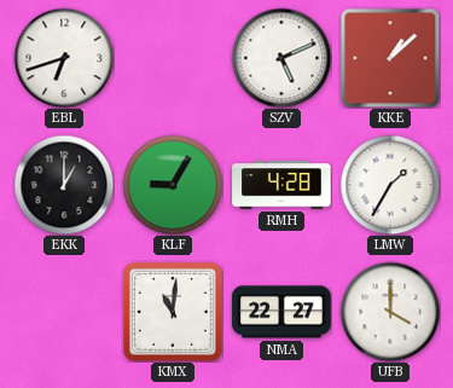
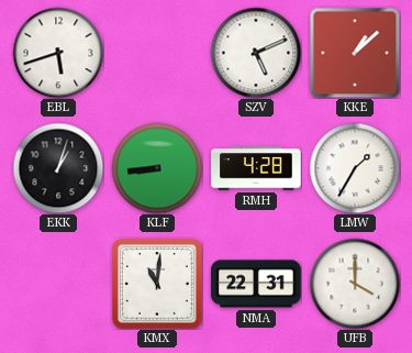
EBL: 6:42 -> 5:42
EKK: 1:00 -> 1:03
KLF: 9:05 -> 8:44
NMA: 22:27 -> 22:31
